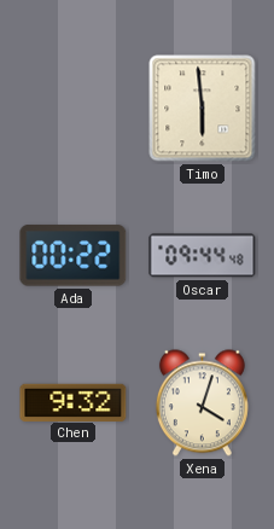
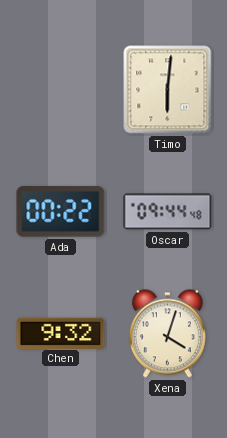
Timo: 5:59 -> 6:01
